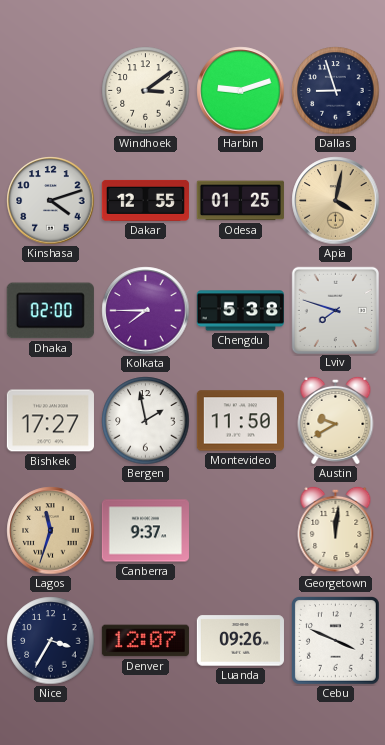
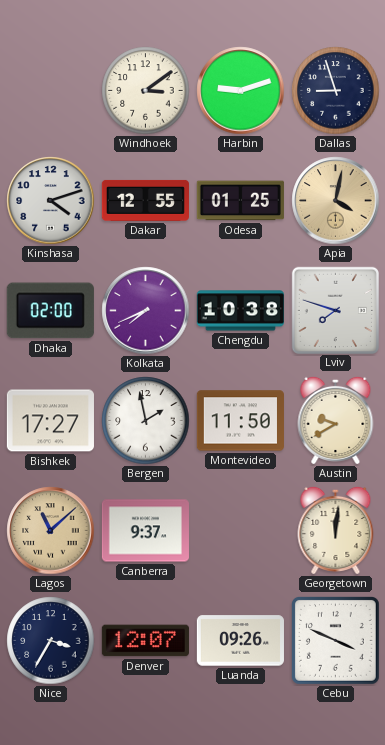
Kolkata: 7:45 -> 7:41
Chengdu: 5:38 -> 10:38
Lagos: 11:33 -> 11:08
